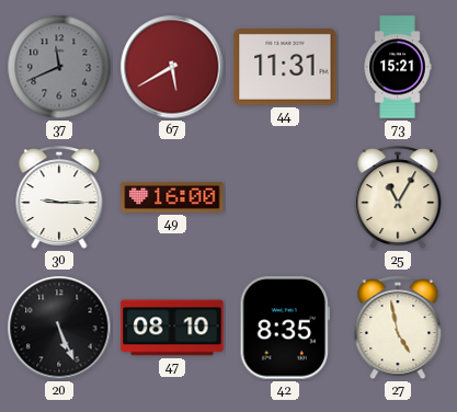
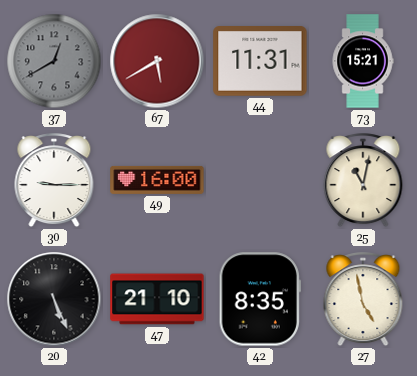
37: 11:41 -> 12:40
25: 11:05 -> 11:02
47: 08:10 -> 21:10
